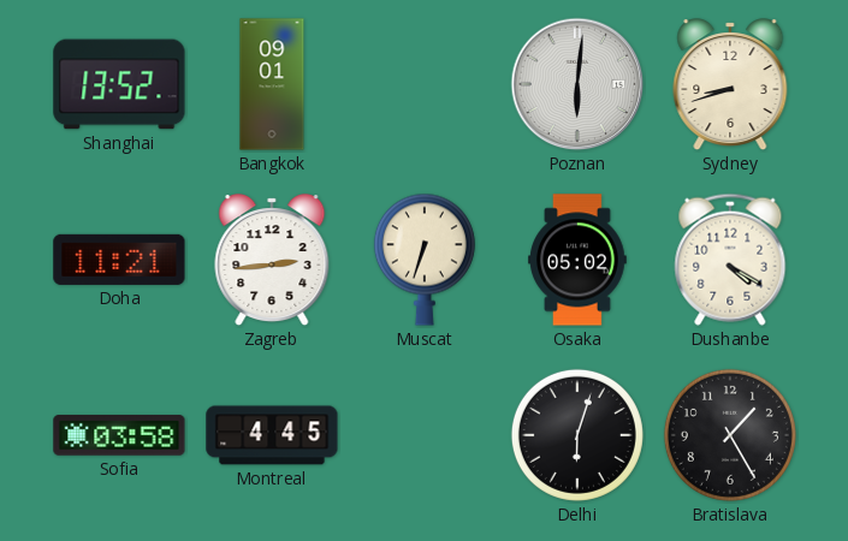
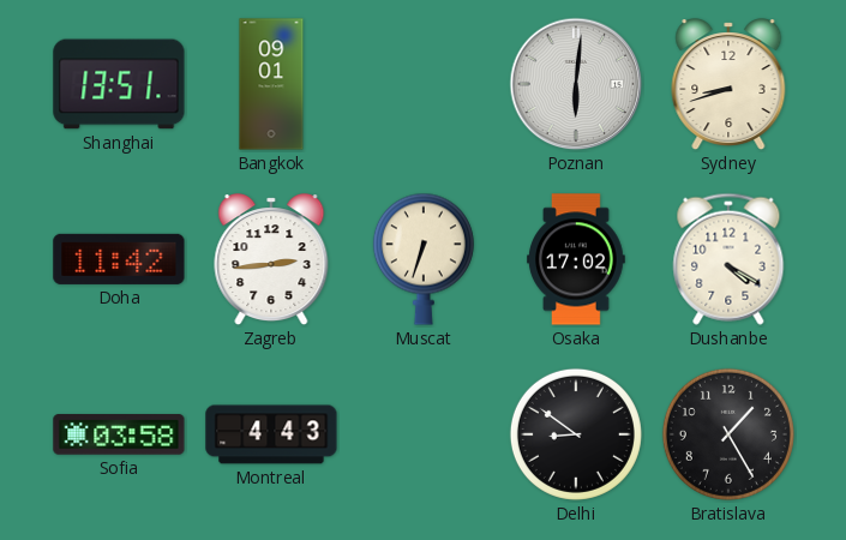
Shanghai: 13:52 -> 13:51
Doha: 11:21 -> 11:42
Osaka: 05:02 -> 17:02
Montreal: 4:45 -> 4:43
Delhi: 6:03 -> 8:51
